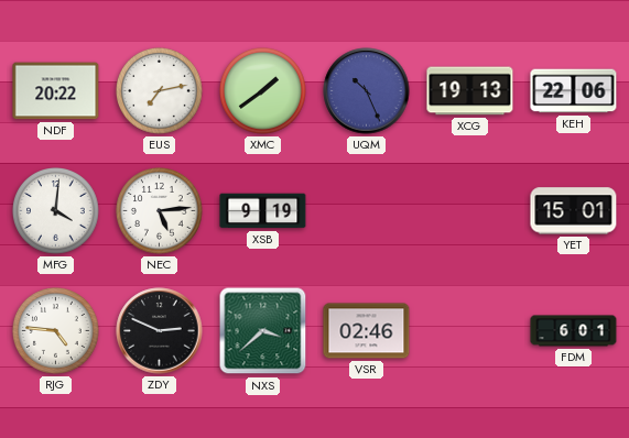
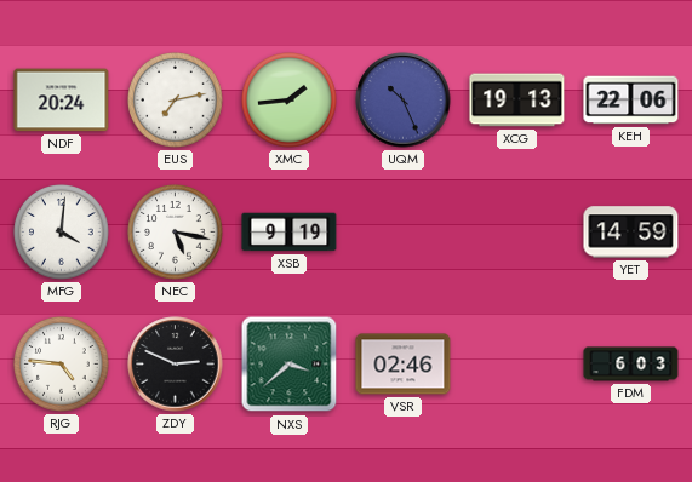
NDF: 20:22 -> 20:24
XMC: 1:39 -> 1:44
NEC: 5:14 -> 5:17
YET: 15:01 -> 14:59
FDM: 6:01 -> 6:03
